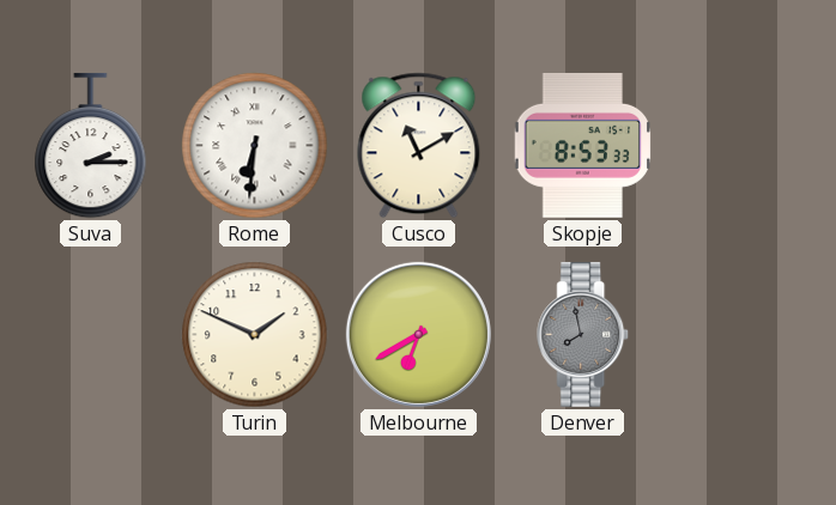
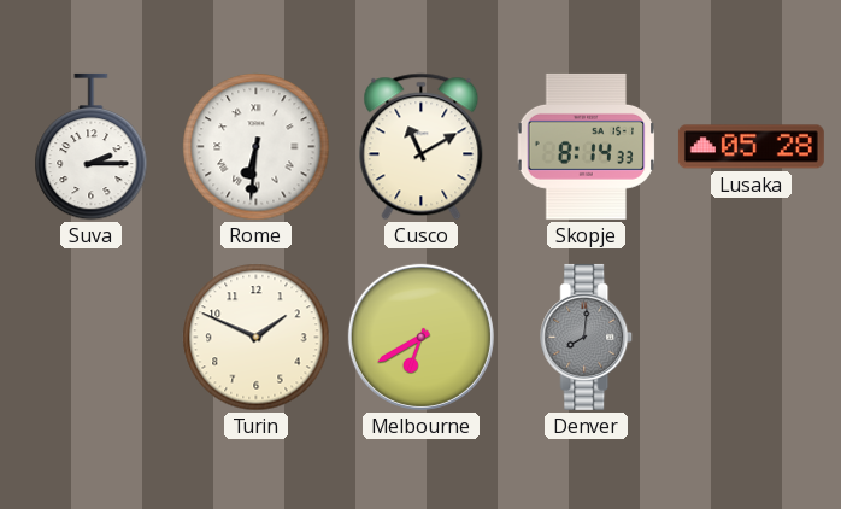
Skopje: 8:53 -> 8:14
Lusaka: none -> 05:28
Denver: 7:58 -> 8:01
